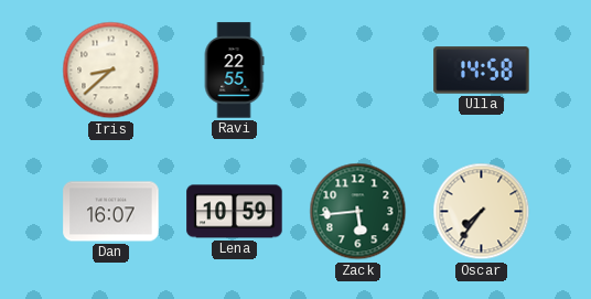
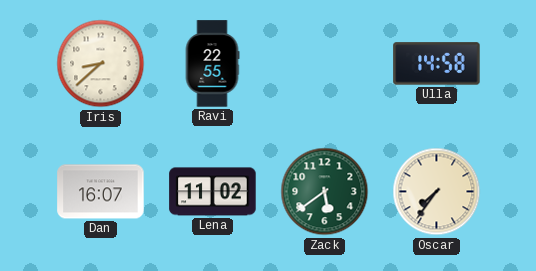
Lena: 10:59 -> 11:02
Zack: 5:44 -> 5:39
